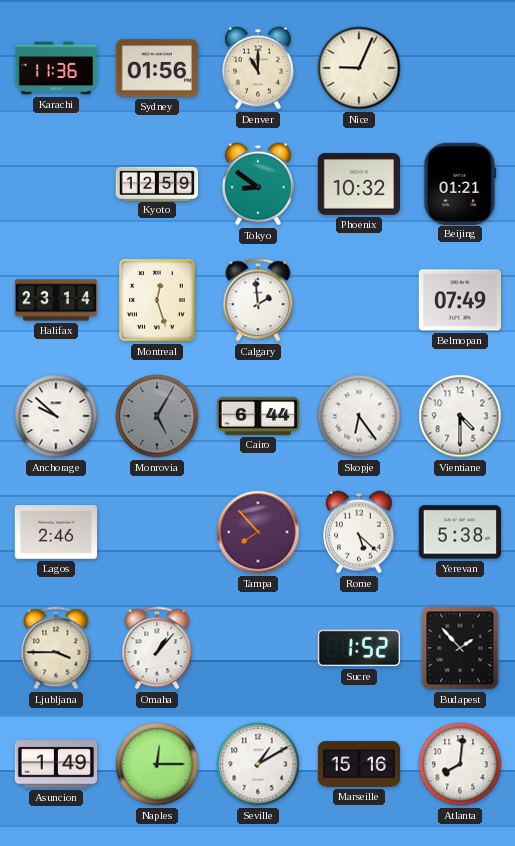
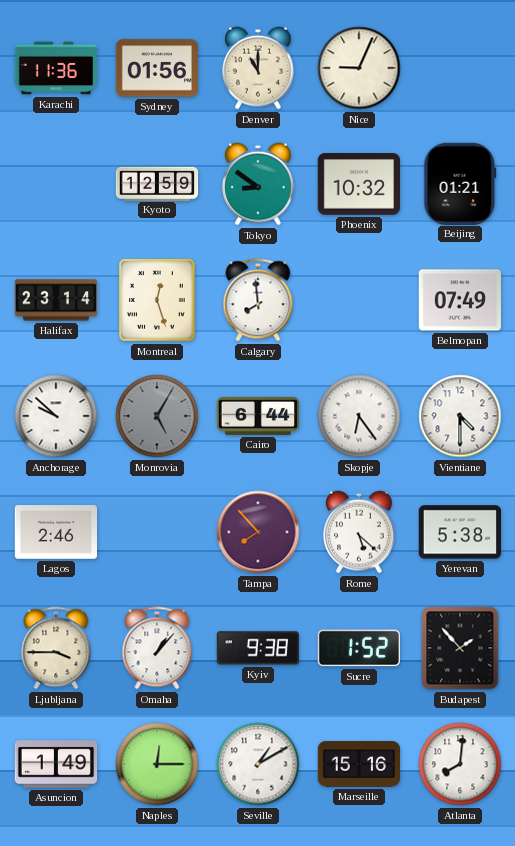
Calgary: 1:59 -> 7:59
Kyiv: none -> 9:38
